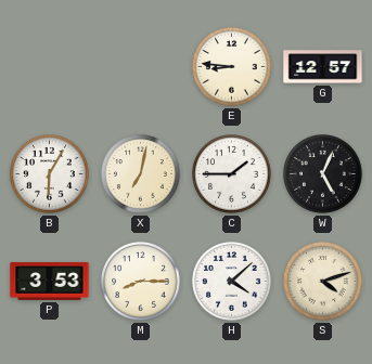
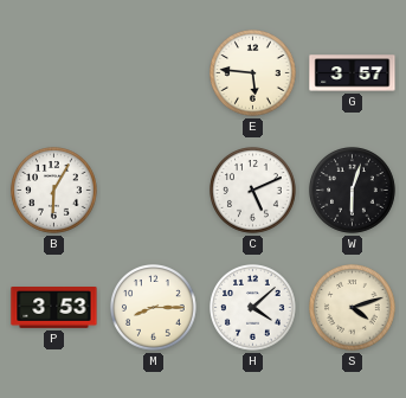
E: 8:46 -> 5:46
G: 12:57 -> 3:57
X: 7:02 -> none
C: 1:45 -> 5:11
W: 5:04 -> 6:03
